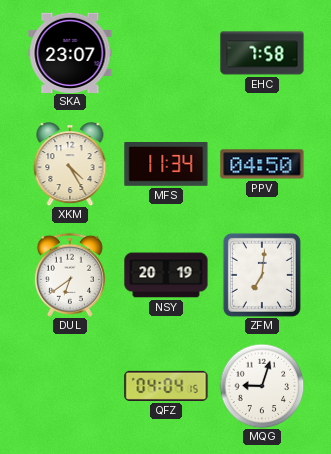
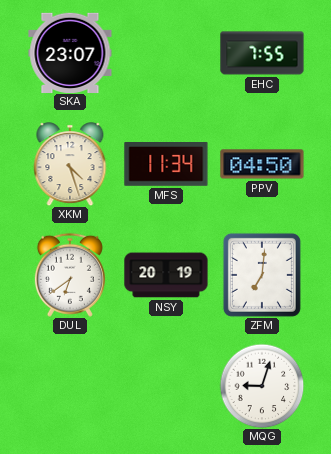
EHC: 7:58 -> 7:55
XKM: 4:25 -> 4:27
QFZ: 04:04 -> none
